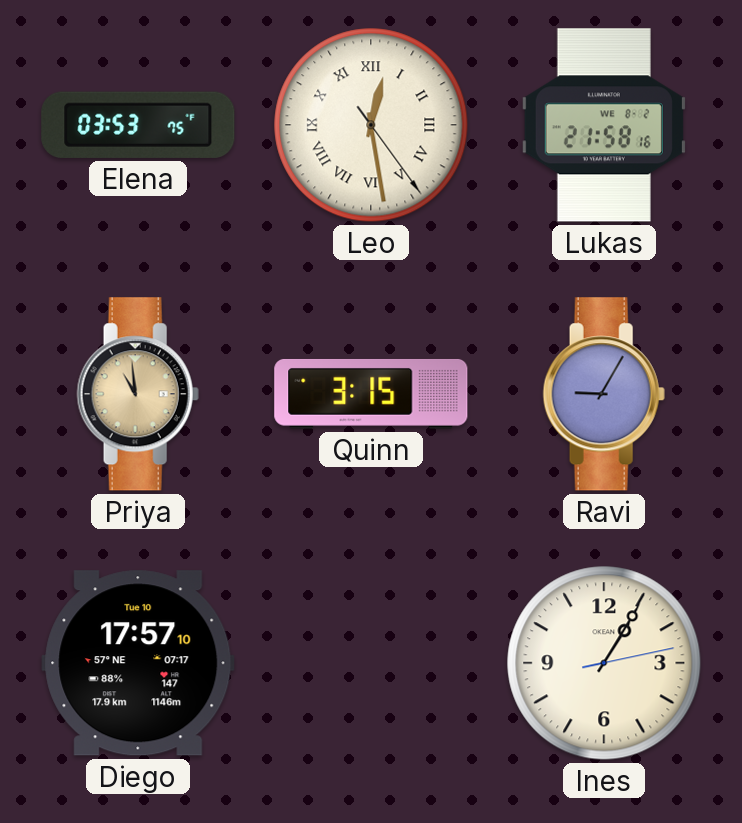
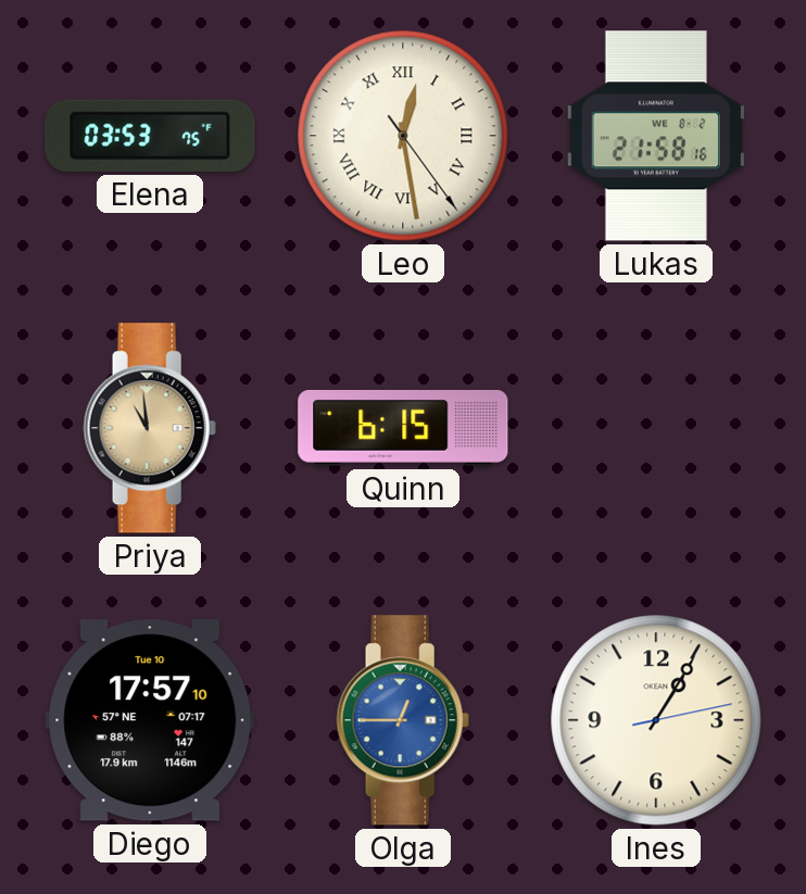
Quinn: 3:15 -> 6:15
Ravi: 9:05 -> none
Olga: none -> 12:45
